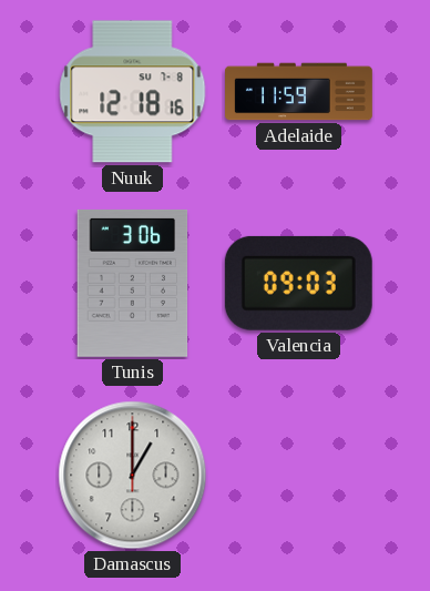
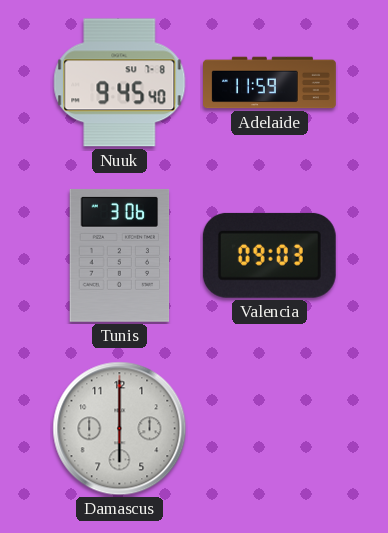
Nuuk: 12:18 -> 9:45
Damascus: 1:00 -> 6:00
